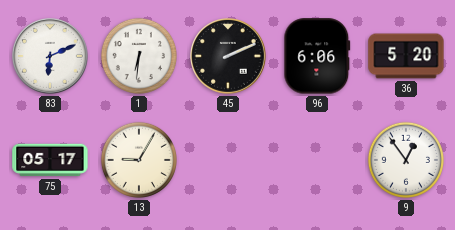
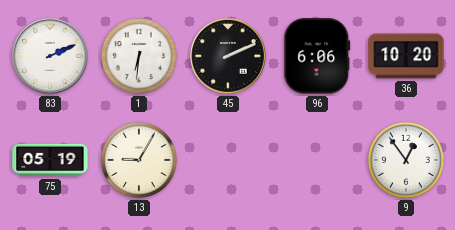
83: 6:11 -> 2:11
36: 5:20 -> 10:20
75: 05:17 -> 05:19
